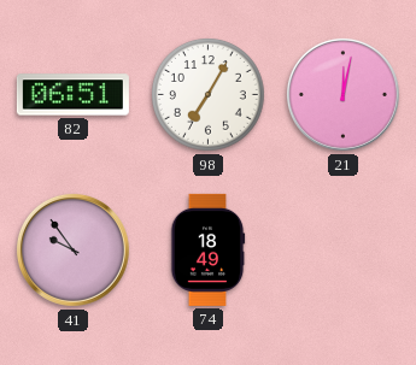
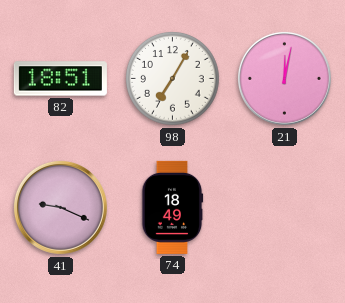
82: 06:51 -> 18:51
41: 9:54 -> 9:19
